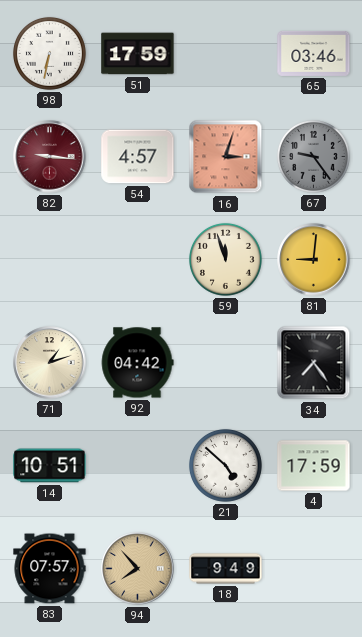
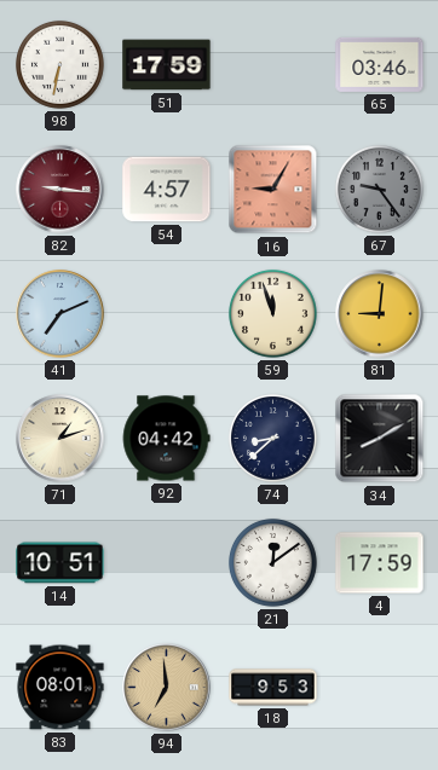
16: 3:03 -> 9:05
41: none -> 7:11
74: none -> 8:38
34: 7:24 -> 8:10
21: 4:52 -> 12:09
83: 07:57 -> 08:01
94: 7:53 -> 6:59
18: 9:49 -> 9:53
